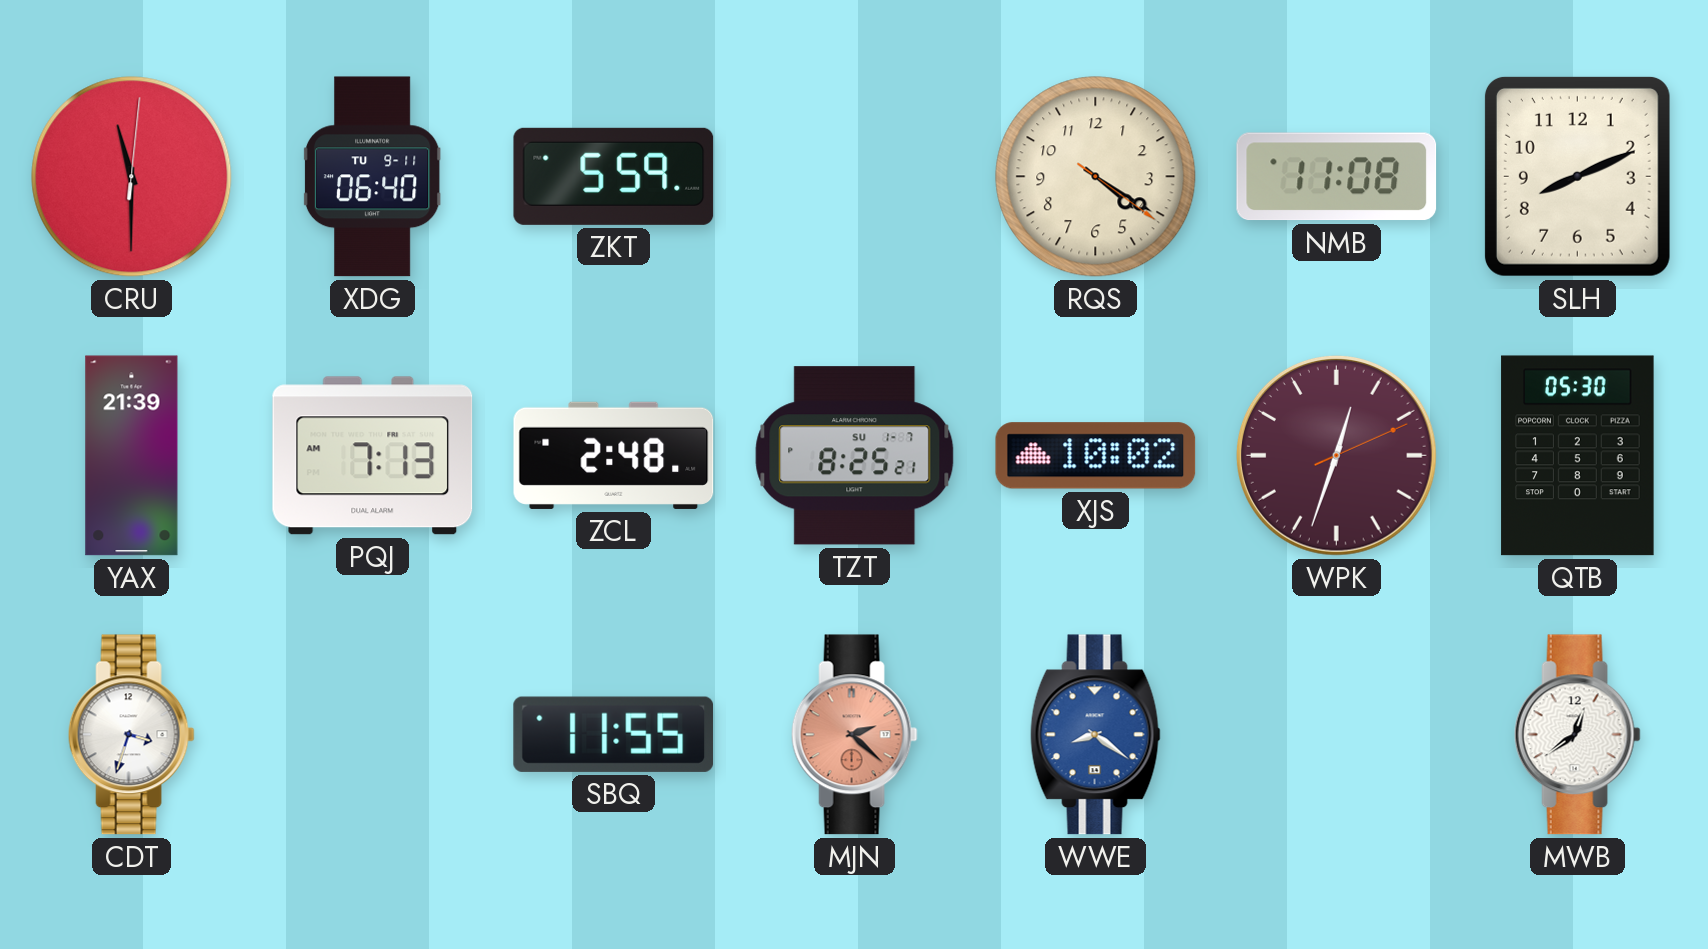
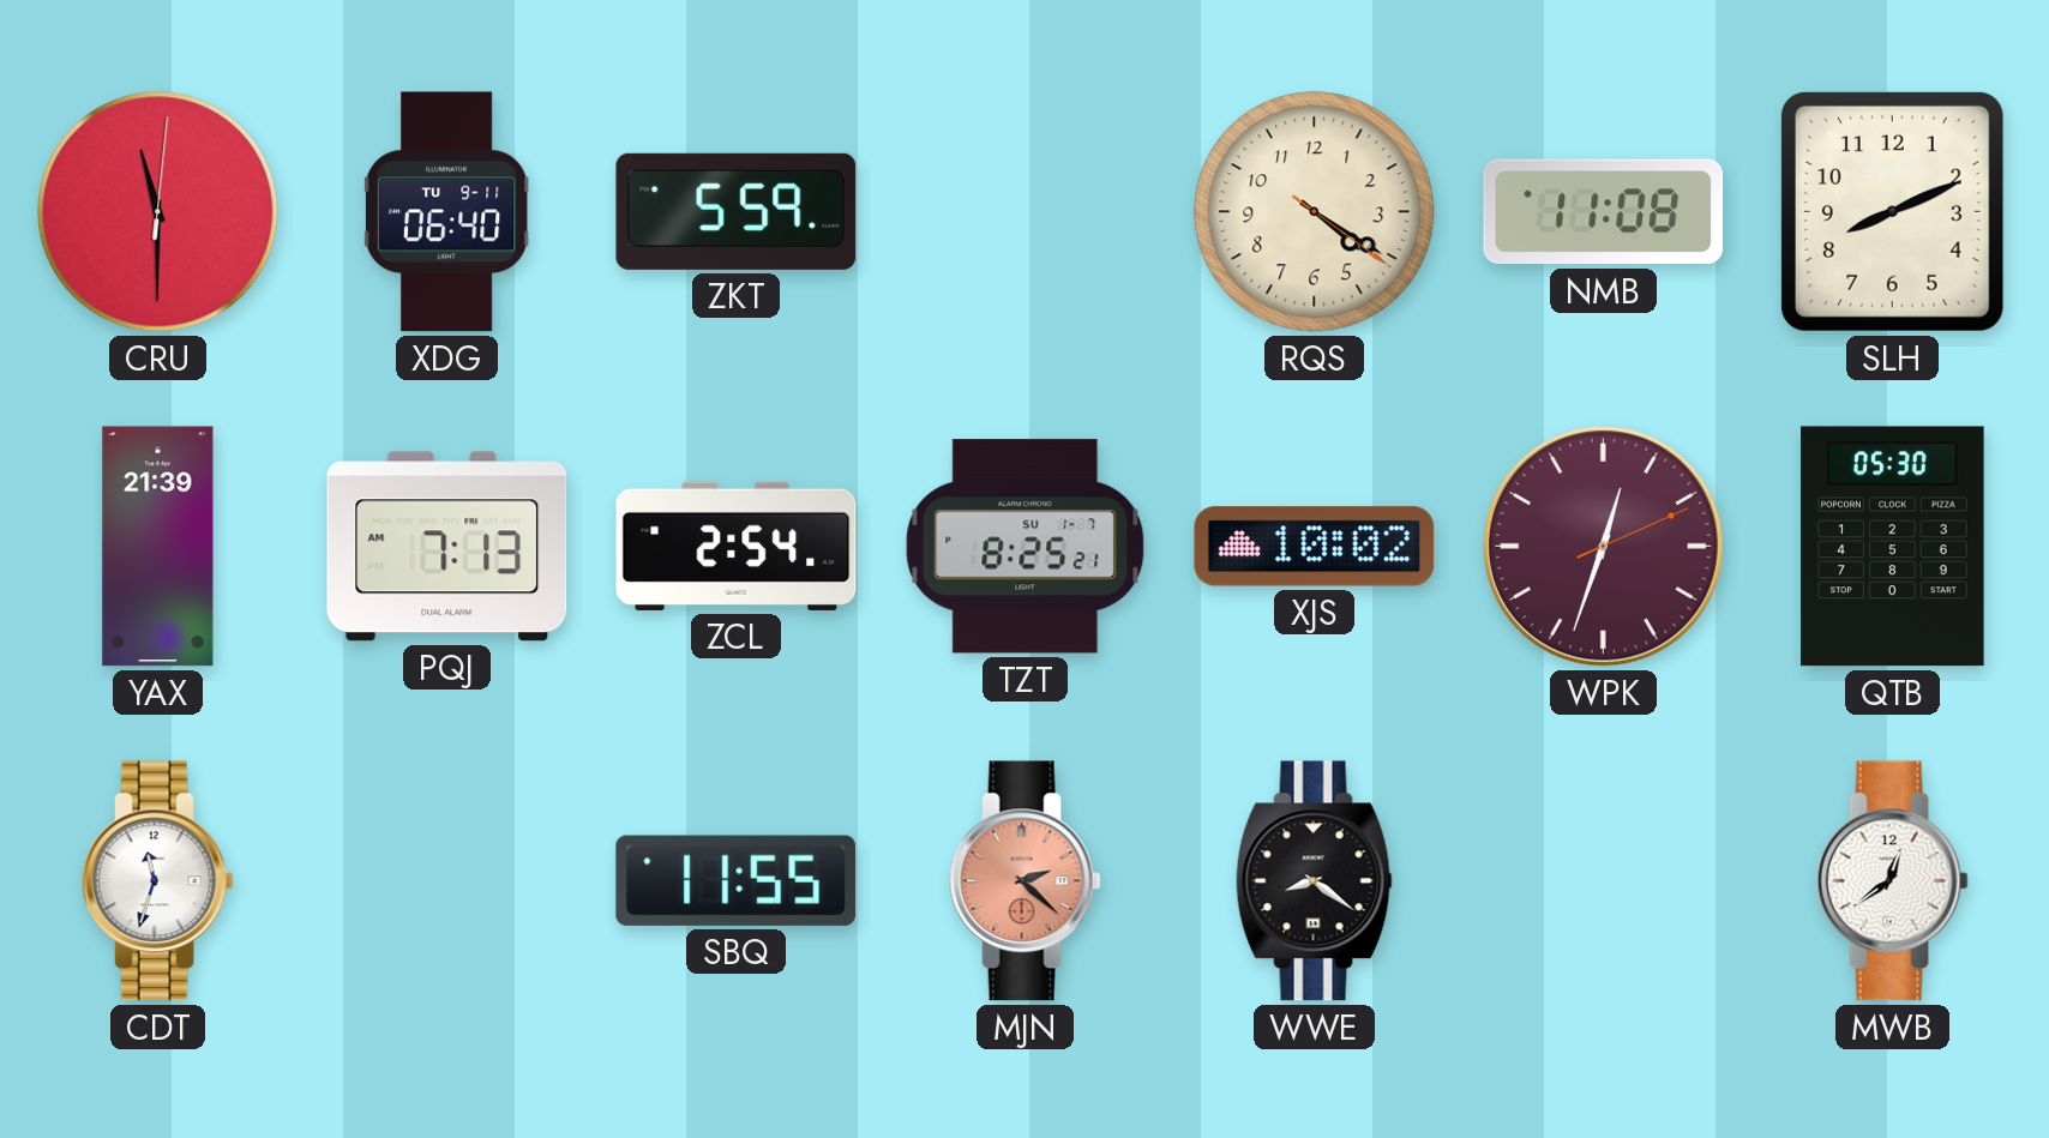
ZCL: 2:48 -> 2:54
CDT: 3:33 -> 11:33
WWE dial: blue -> black
